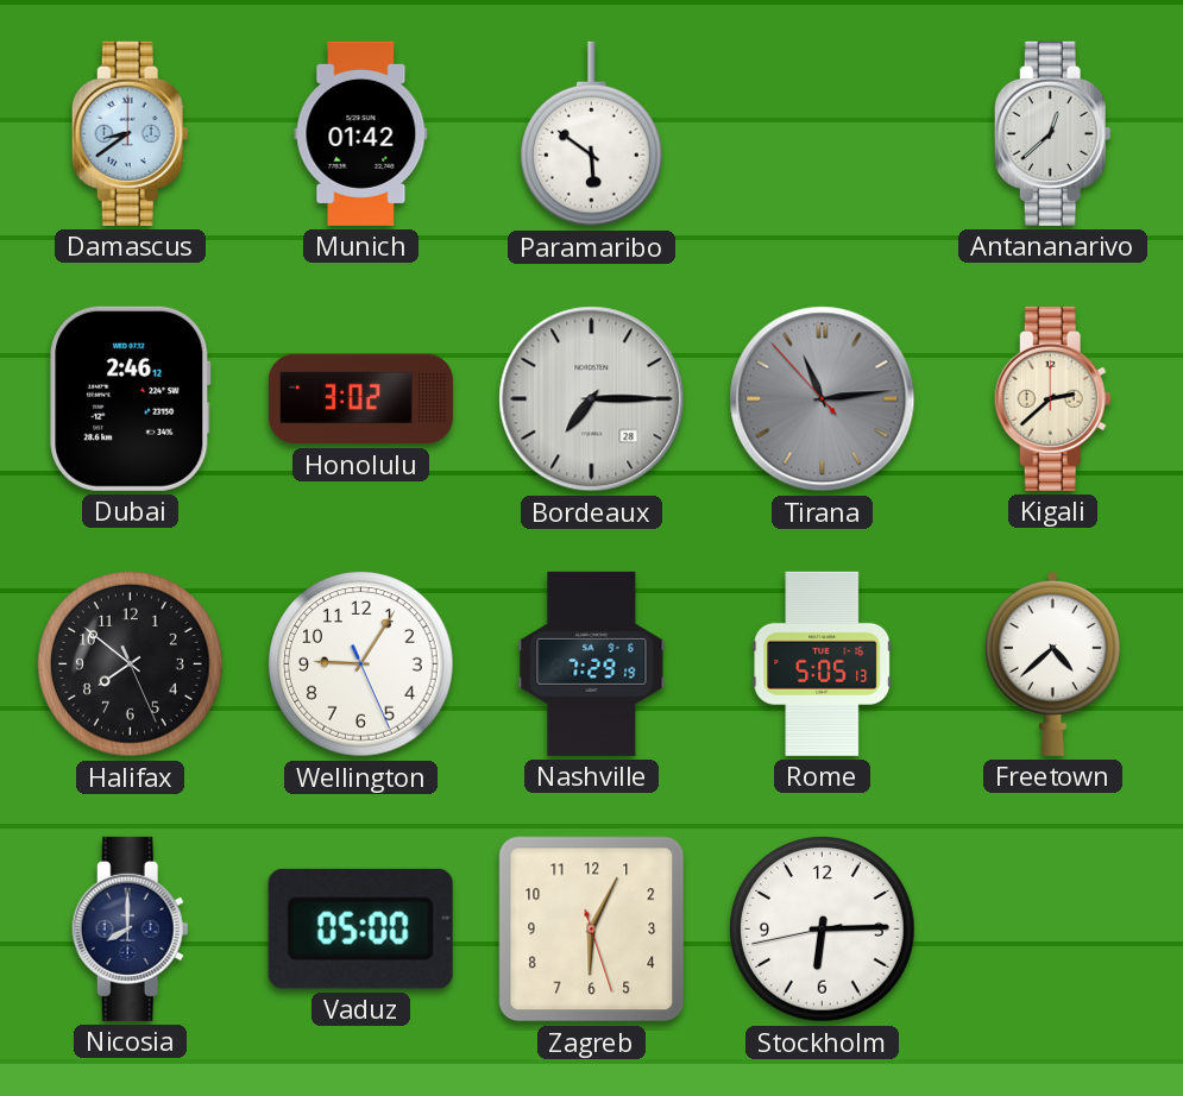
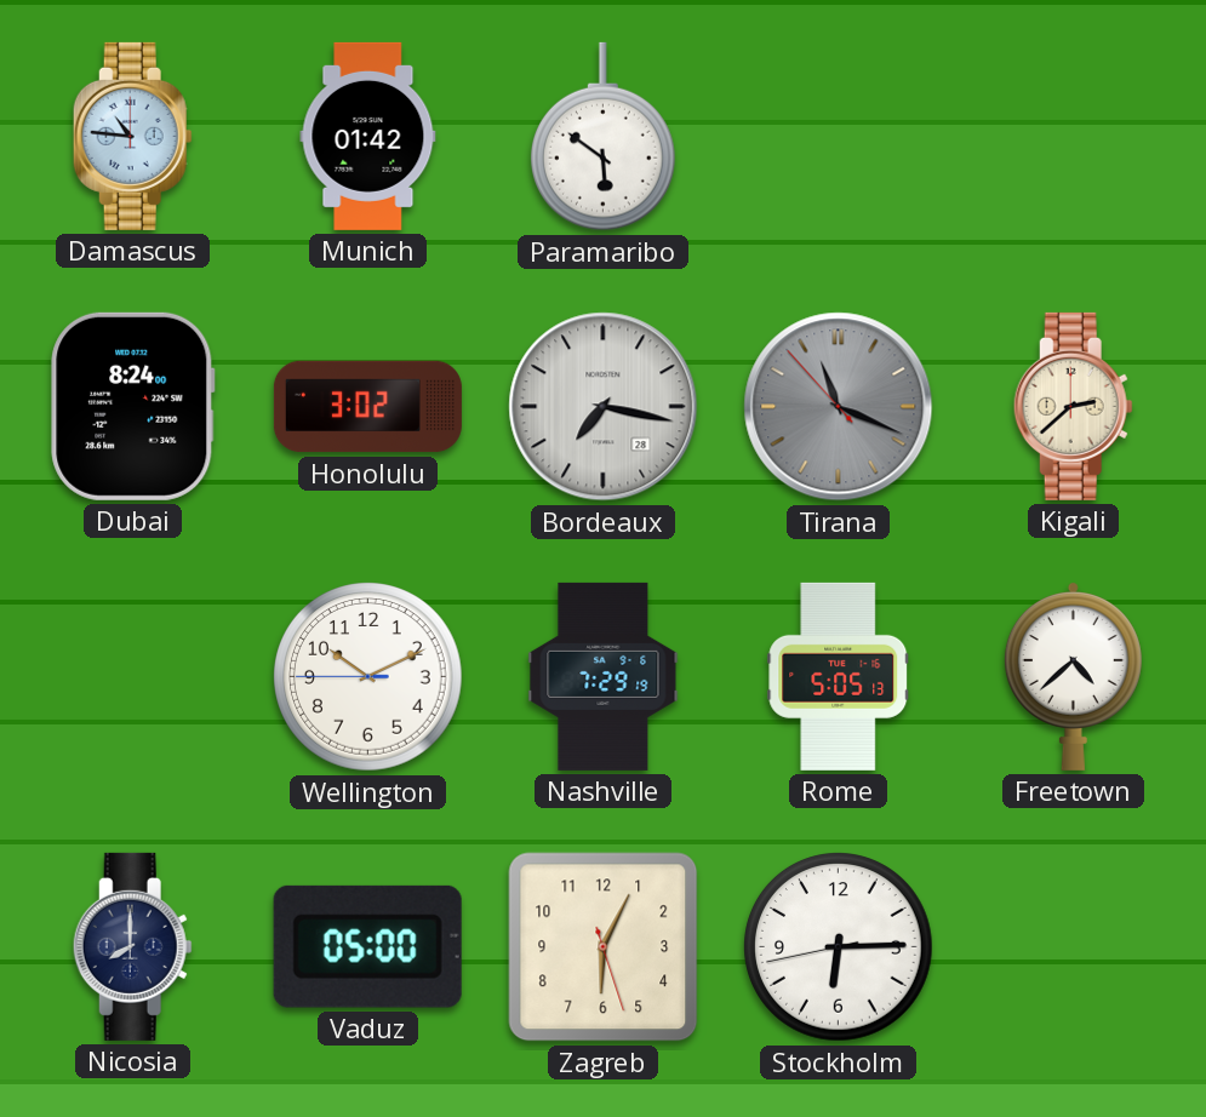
Damascus: 8:39 -> 10:46
Antananarivo: 12:38 -> none
Dubai: 2:46 -> 8:24
Bordeaux: 7:15 -> 7:17
Tirana: 11:13 -> 11:18
Halifax: 7:51 -> none
Wellington: 9:05 -> 10:10
